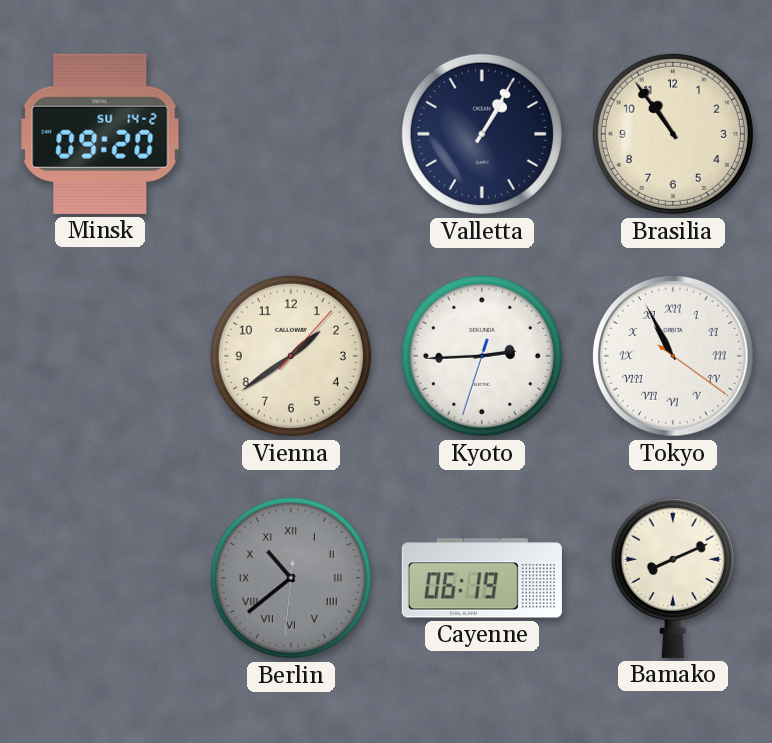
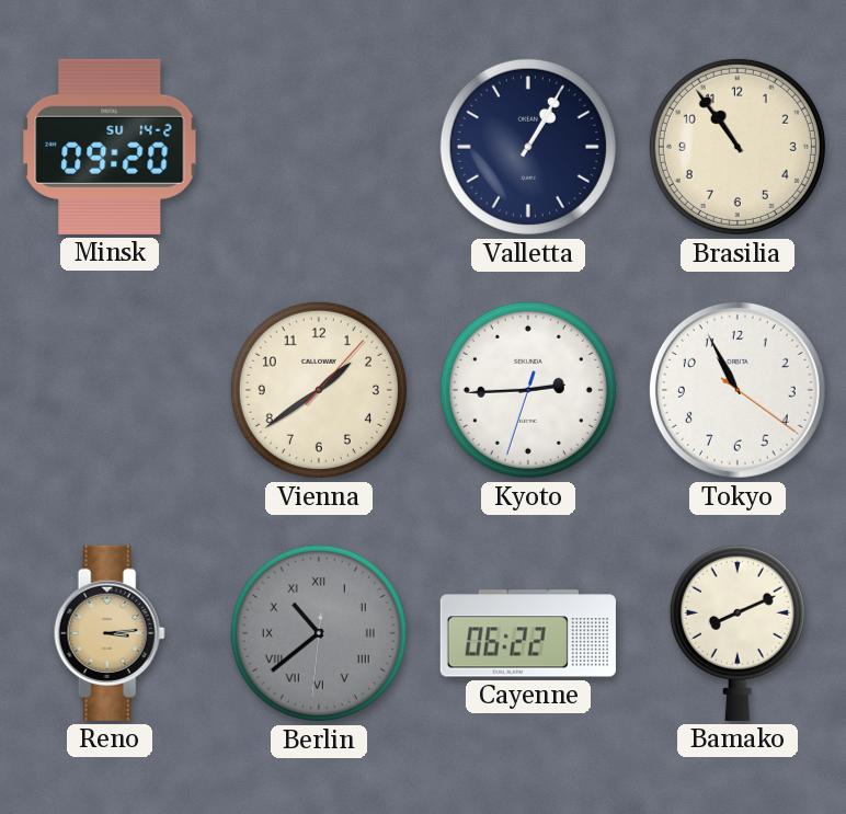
Tokyo numerals: Roman -> Arabic
Reno: none -> 3:14
Cayenne: 06:19 -> 06:22
